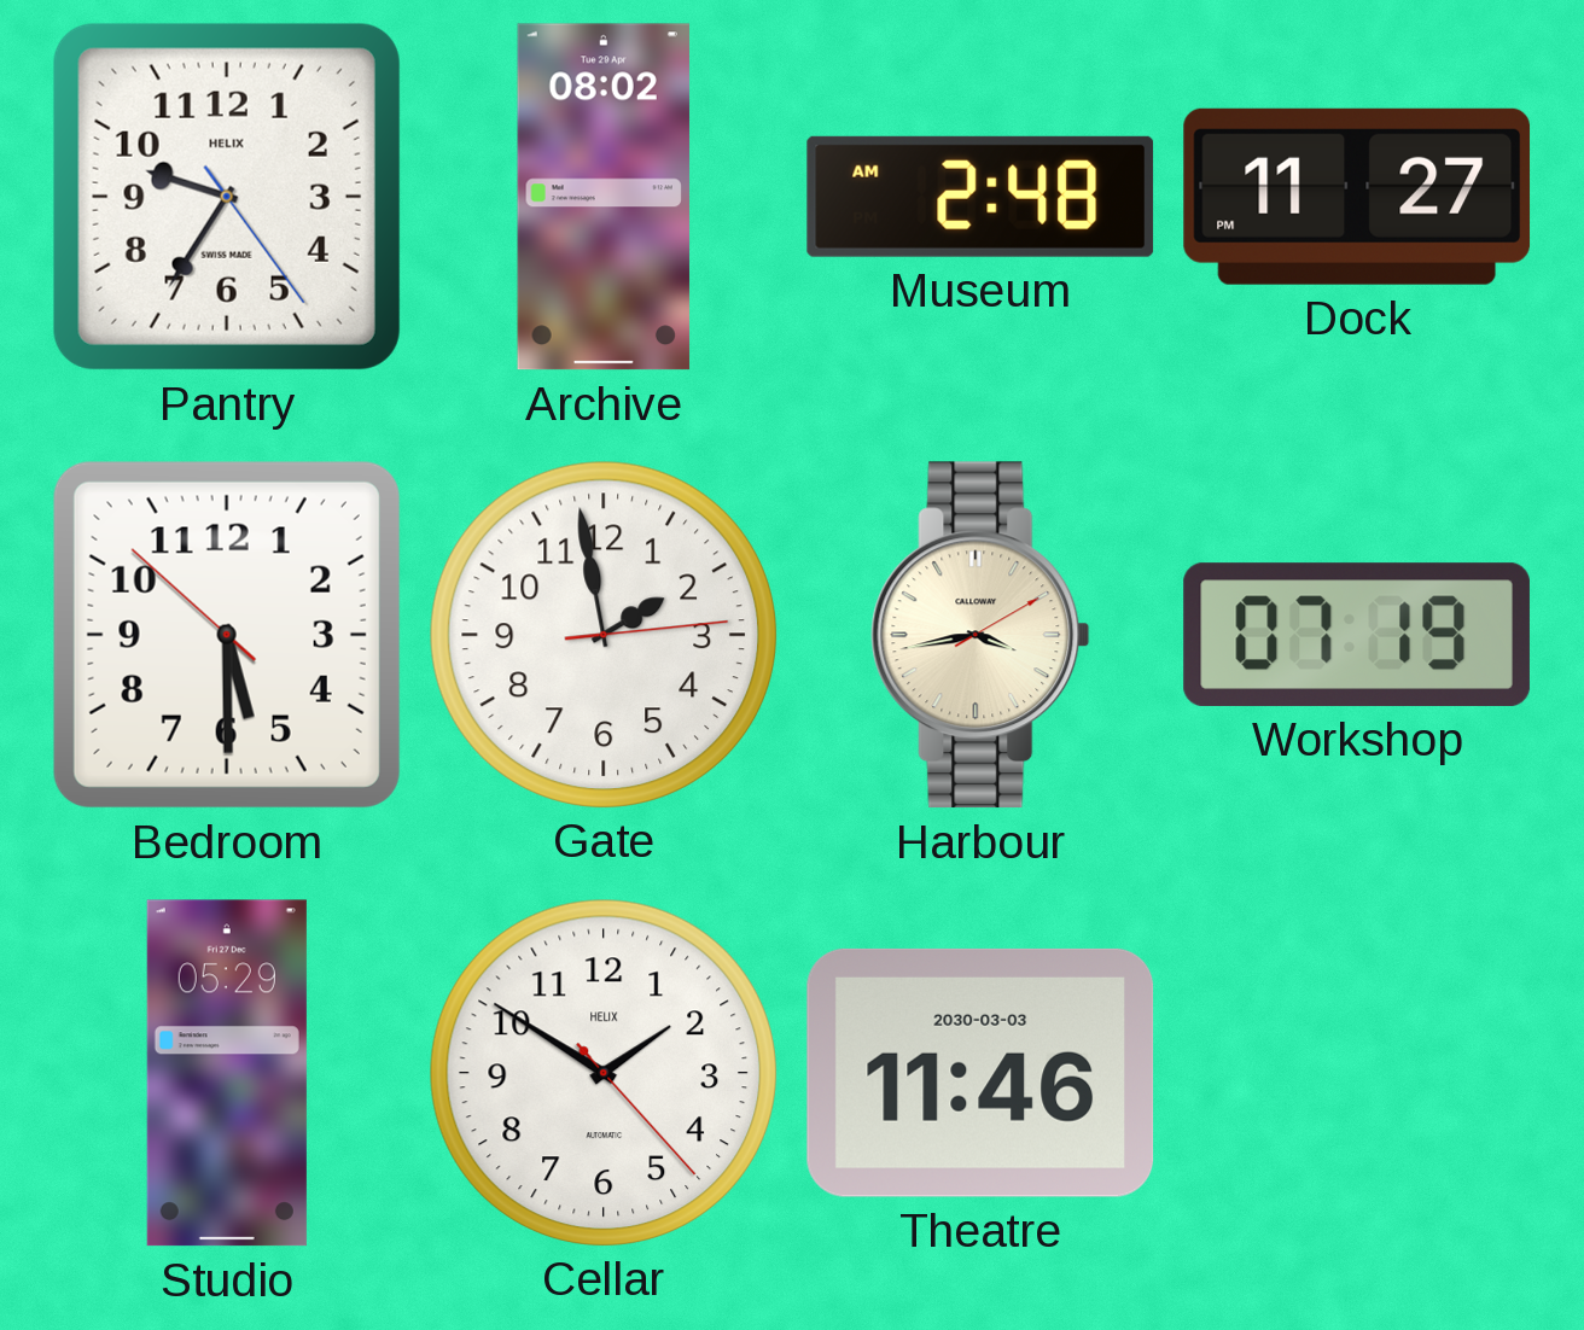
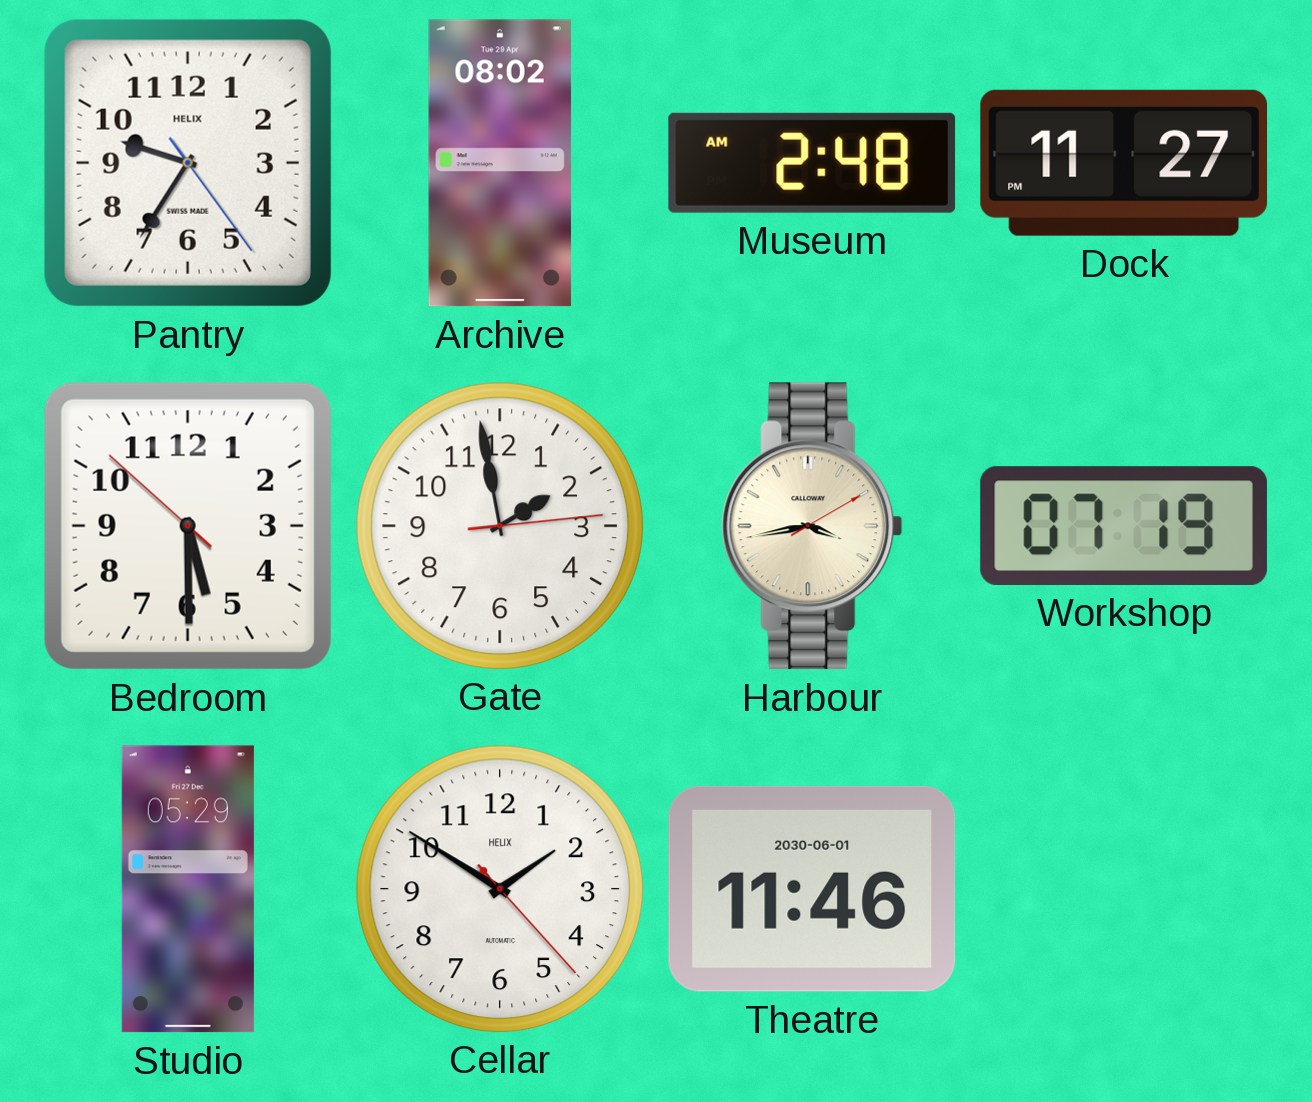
Theatre date: 2030-03-03 -> 2030-06-01
